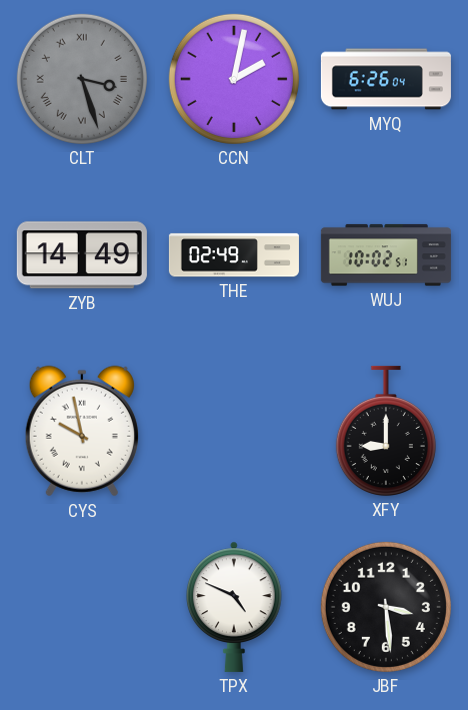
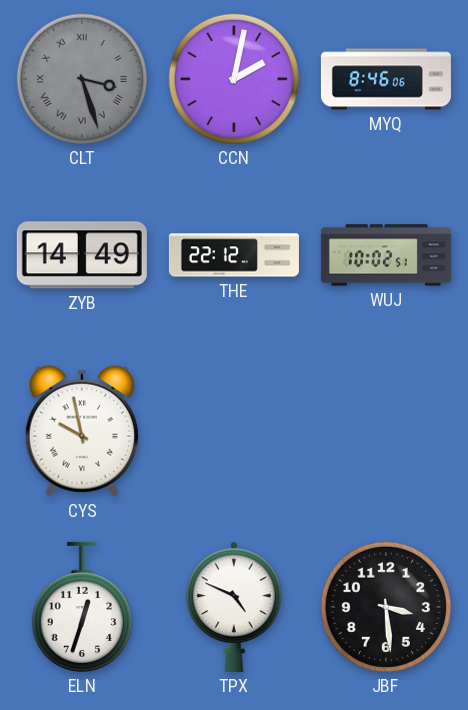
MYQ: 6:26 -> 8:46
THE: 02:49 -> 22:12
XFY: 9:00 -> none
ELN: none -> 12:33
